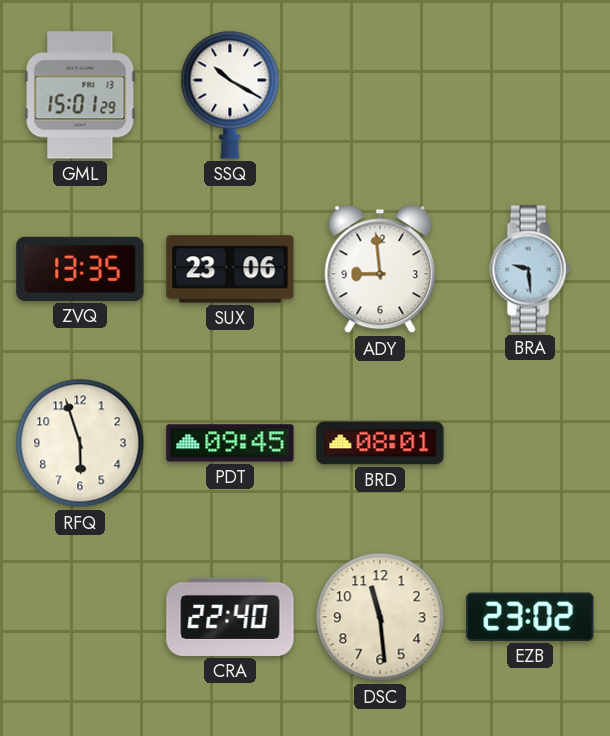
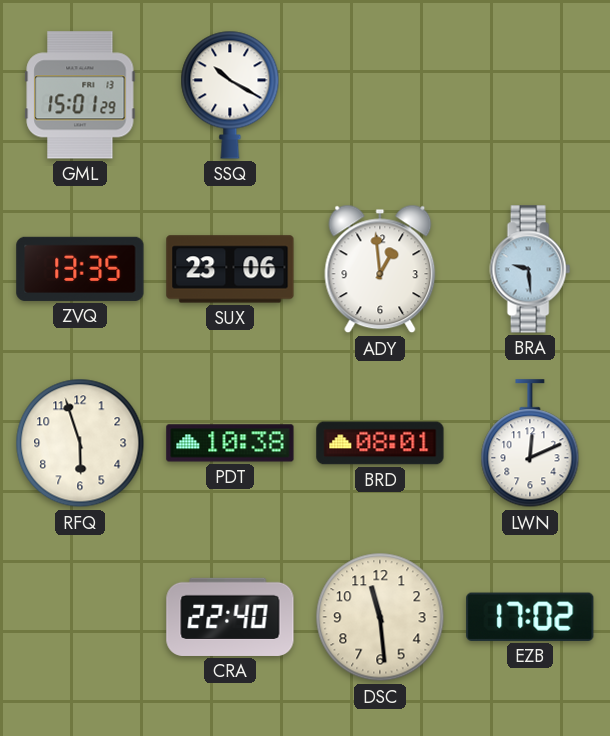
ADY: 8:59 -> 12:59
PDT: 09:45 -> 10:38
LWN: none -> 12:11
EZB: 23:02 -> 17:02
